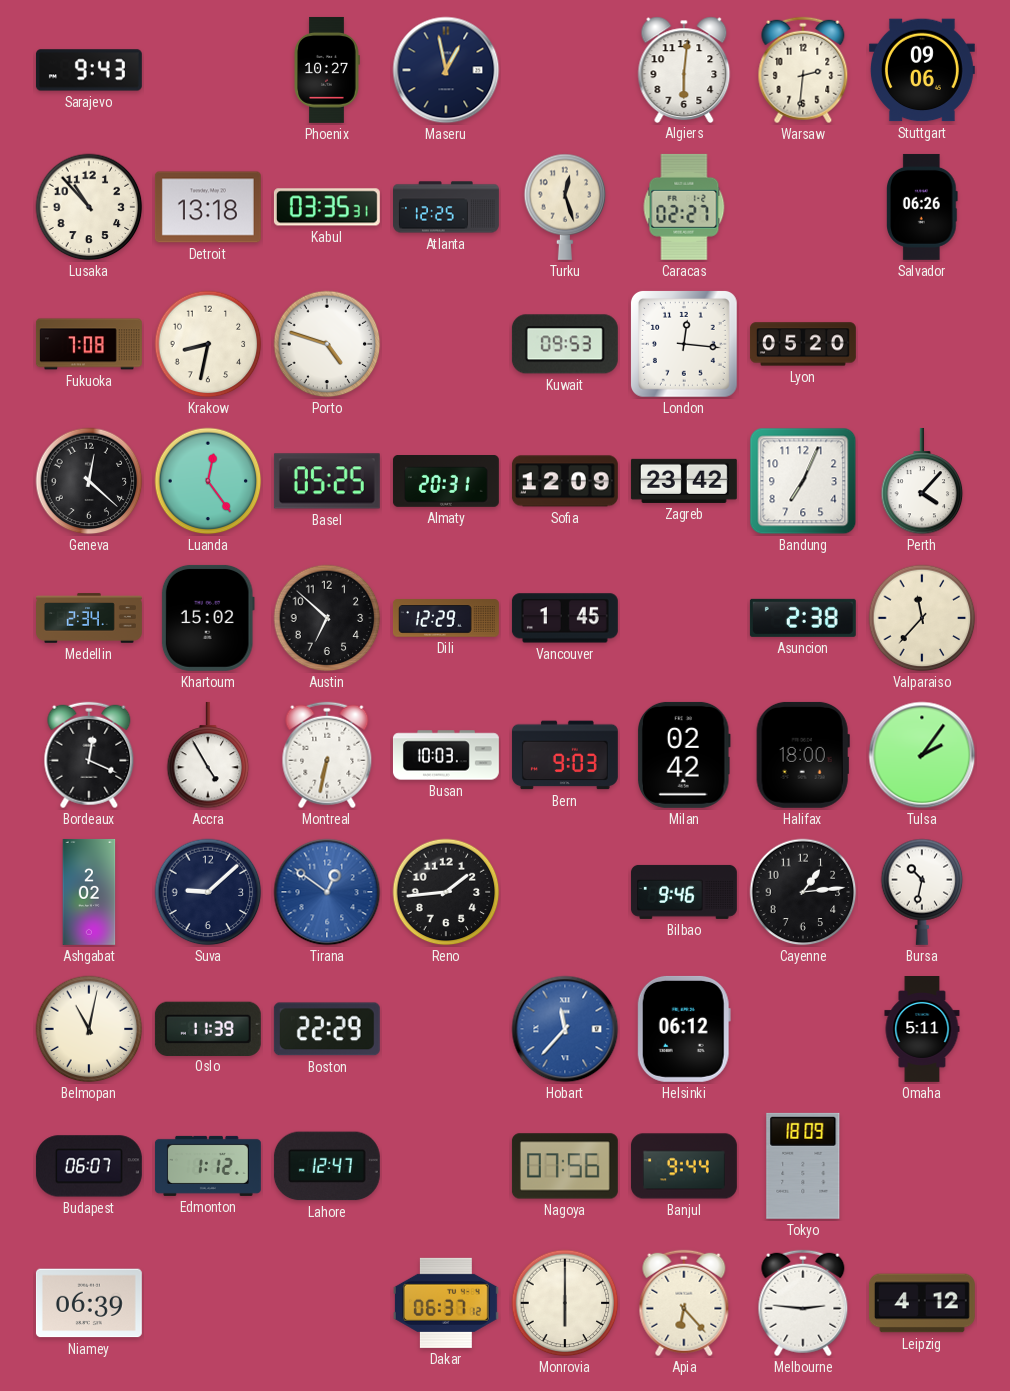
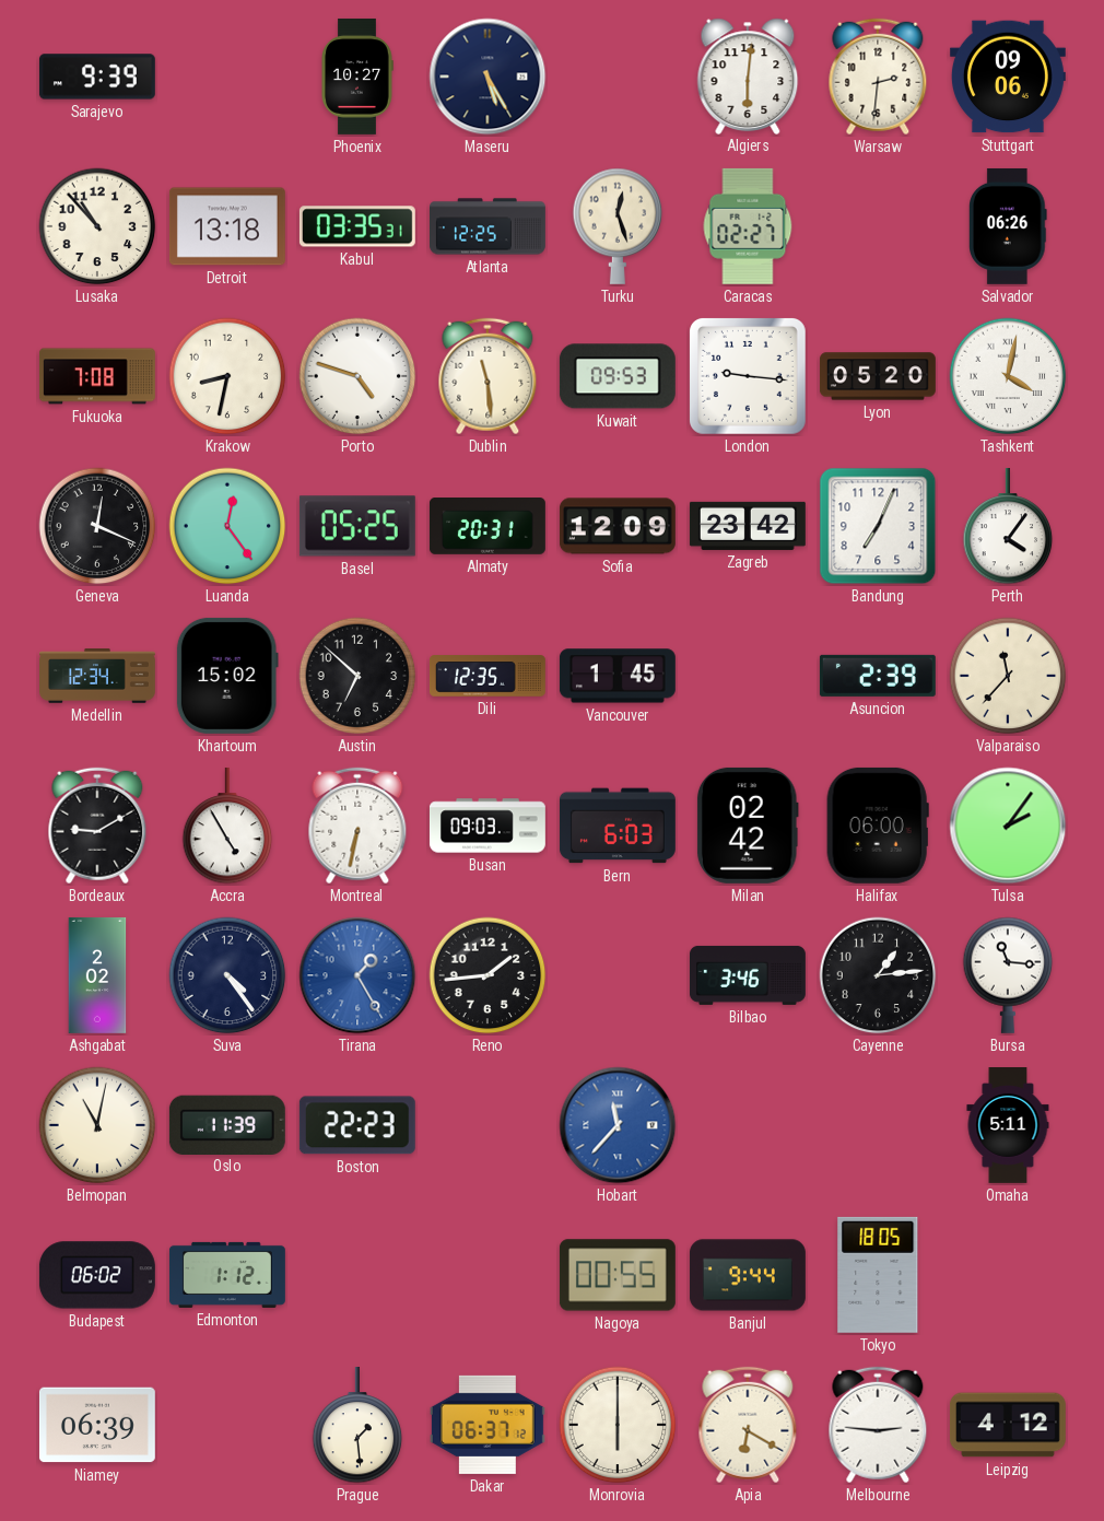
Sarajevo: 9:43 -> 9:39
Maseru: 12:58 -> 5:25
Dublin: none -> 11:29
London: 12:16 -> 9:16
Tashkent: none -> 4:02
Geneva: 12:22 -> 12:19
Perth: 4:07 -> 4:06
Medellin: 2:34 -> 12:34
Dili: 12:29 -> 12:35
Asuncion: 2:38 -> 2:39
Bordeaux: 12:19 -> 9:10
Busan: 10:03 -> 09:03
Bern: 9:03 -> 6:03
Halifax: 18:00 -> 06:00
Suva: 9:08 -> 4:24
Tirana: 12:51 -> 1:25
Bilbao: 9:46 -> 3:46
Bursa: 10:32 -> 11:16
Boston: 22:29 -> 22:23
Helsinki: 06:12 -> none
Budapest: 06:07 -> 06:02
Lahore: 12:47 -> none
Nagoya: 07:56 -> 00:55
Tokyo: 18:09 -> 18:05
Prague: none -> 1:29
Apia: 6:23 -> 6:20
